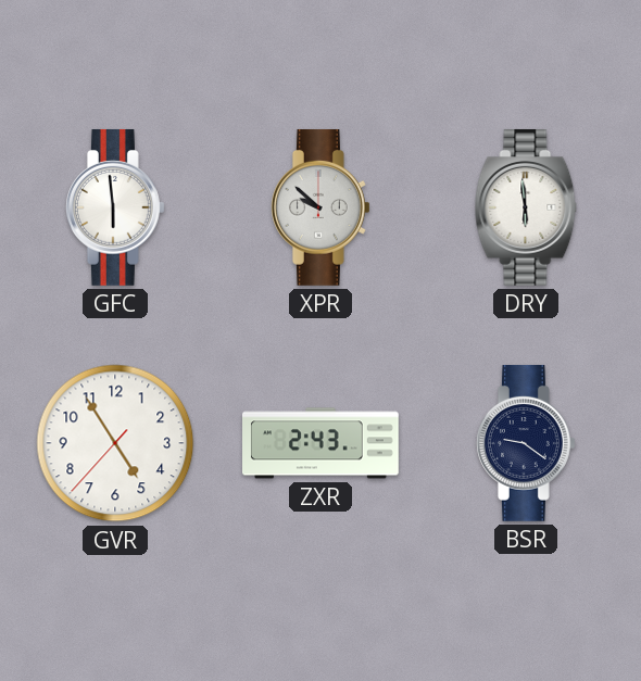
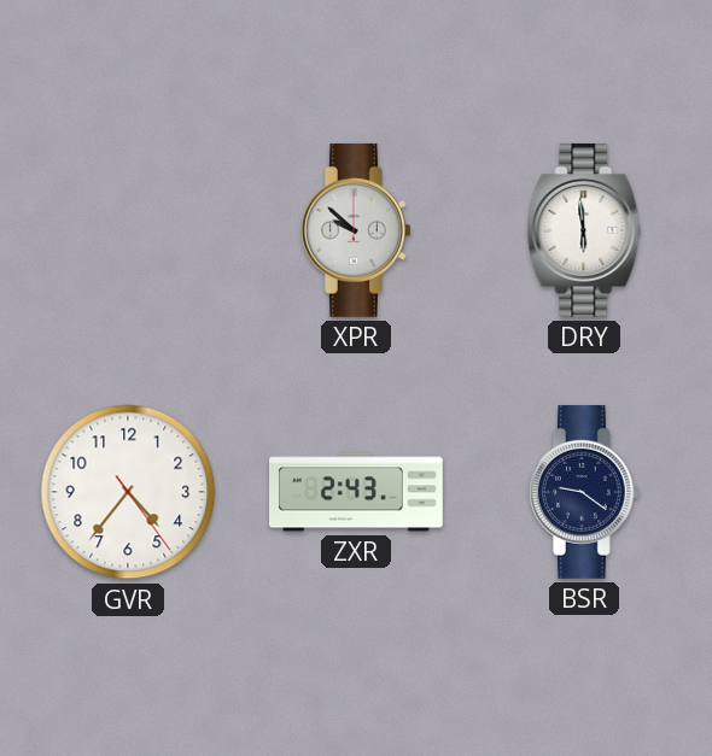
GFC: 5:59 -> none
GVR: 4:54 -> 4:36
